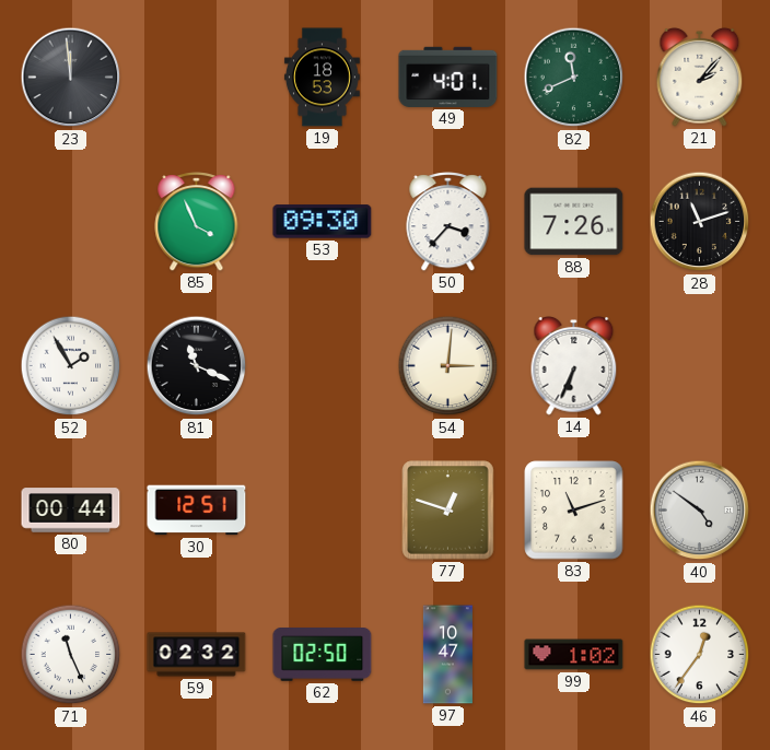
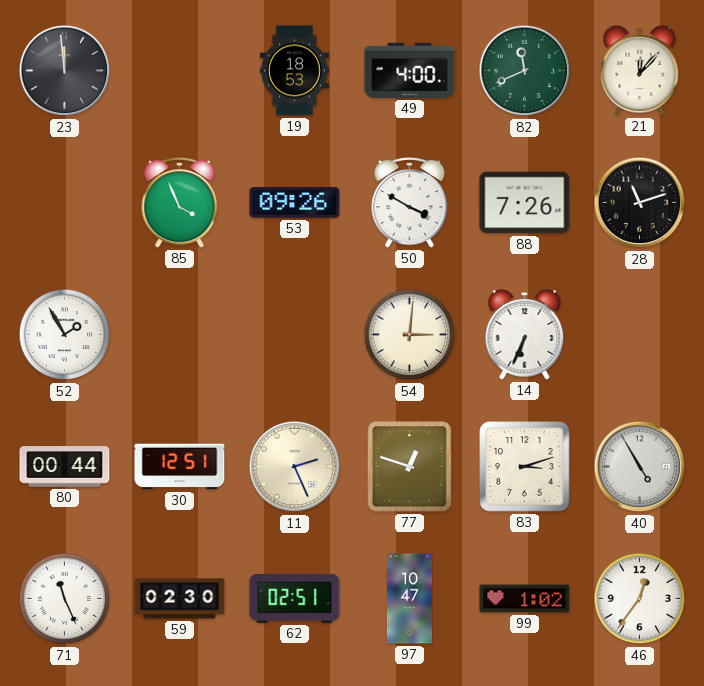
49: 4:01 -> 4:00
21: 2:07 -> 12:07
53: 09:30 -> 09:26
50: 3:37 -> 3:50
81: 11:19 -> none
11: none -> 2:26
83: 11:12 -> 3:12
40: 4:51 -> 4:55
59: 02:32 -> 02:30
62: 02:50 -> 02:51
